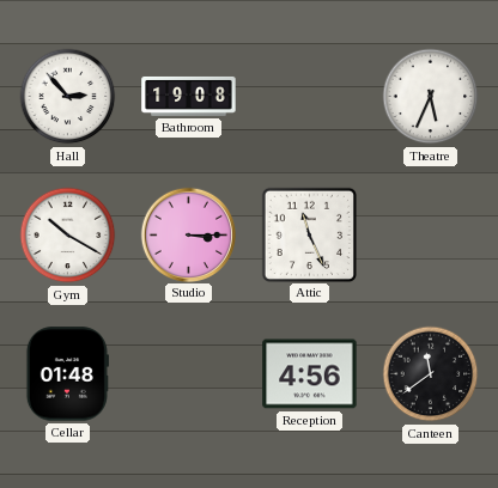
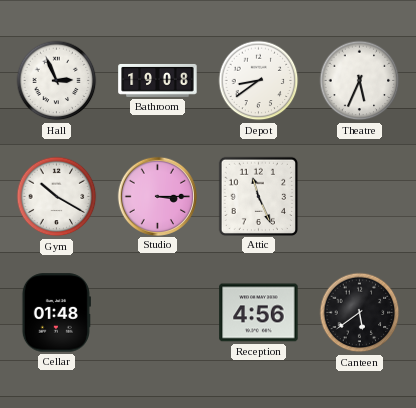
Hall: 2:53 -> 2:56
Depot: none -> 8:39
Canteen: 11:39 -> 5:39
